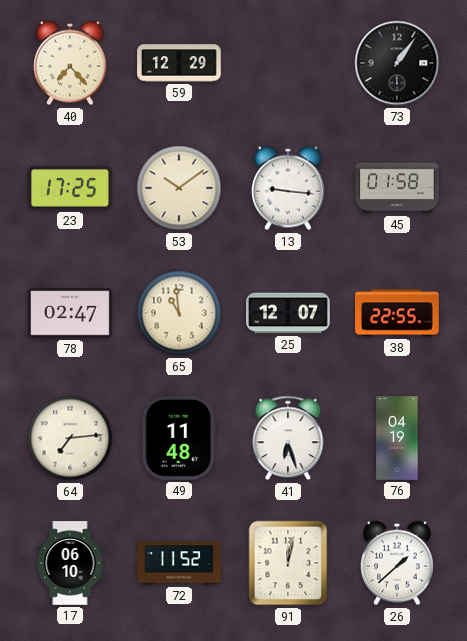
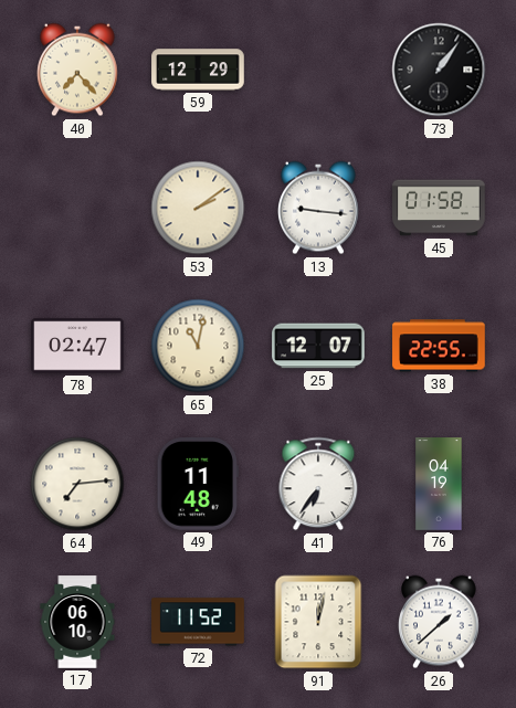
23: 17:25 -> none
53: 10:09 -> 2:09
65: 10:59 -> 11:02
41: 6:27 -> 6:36
